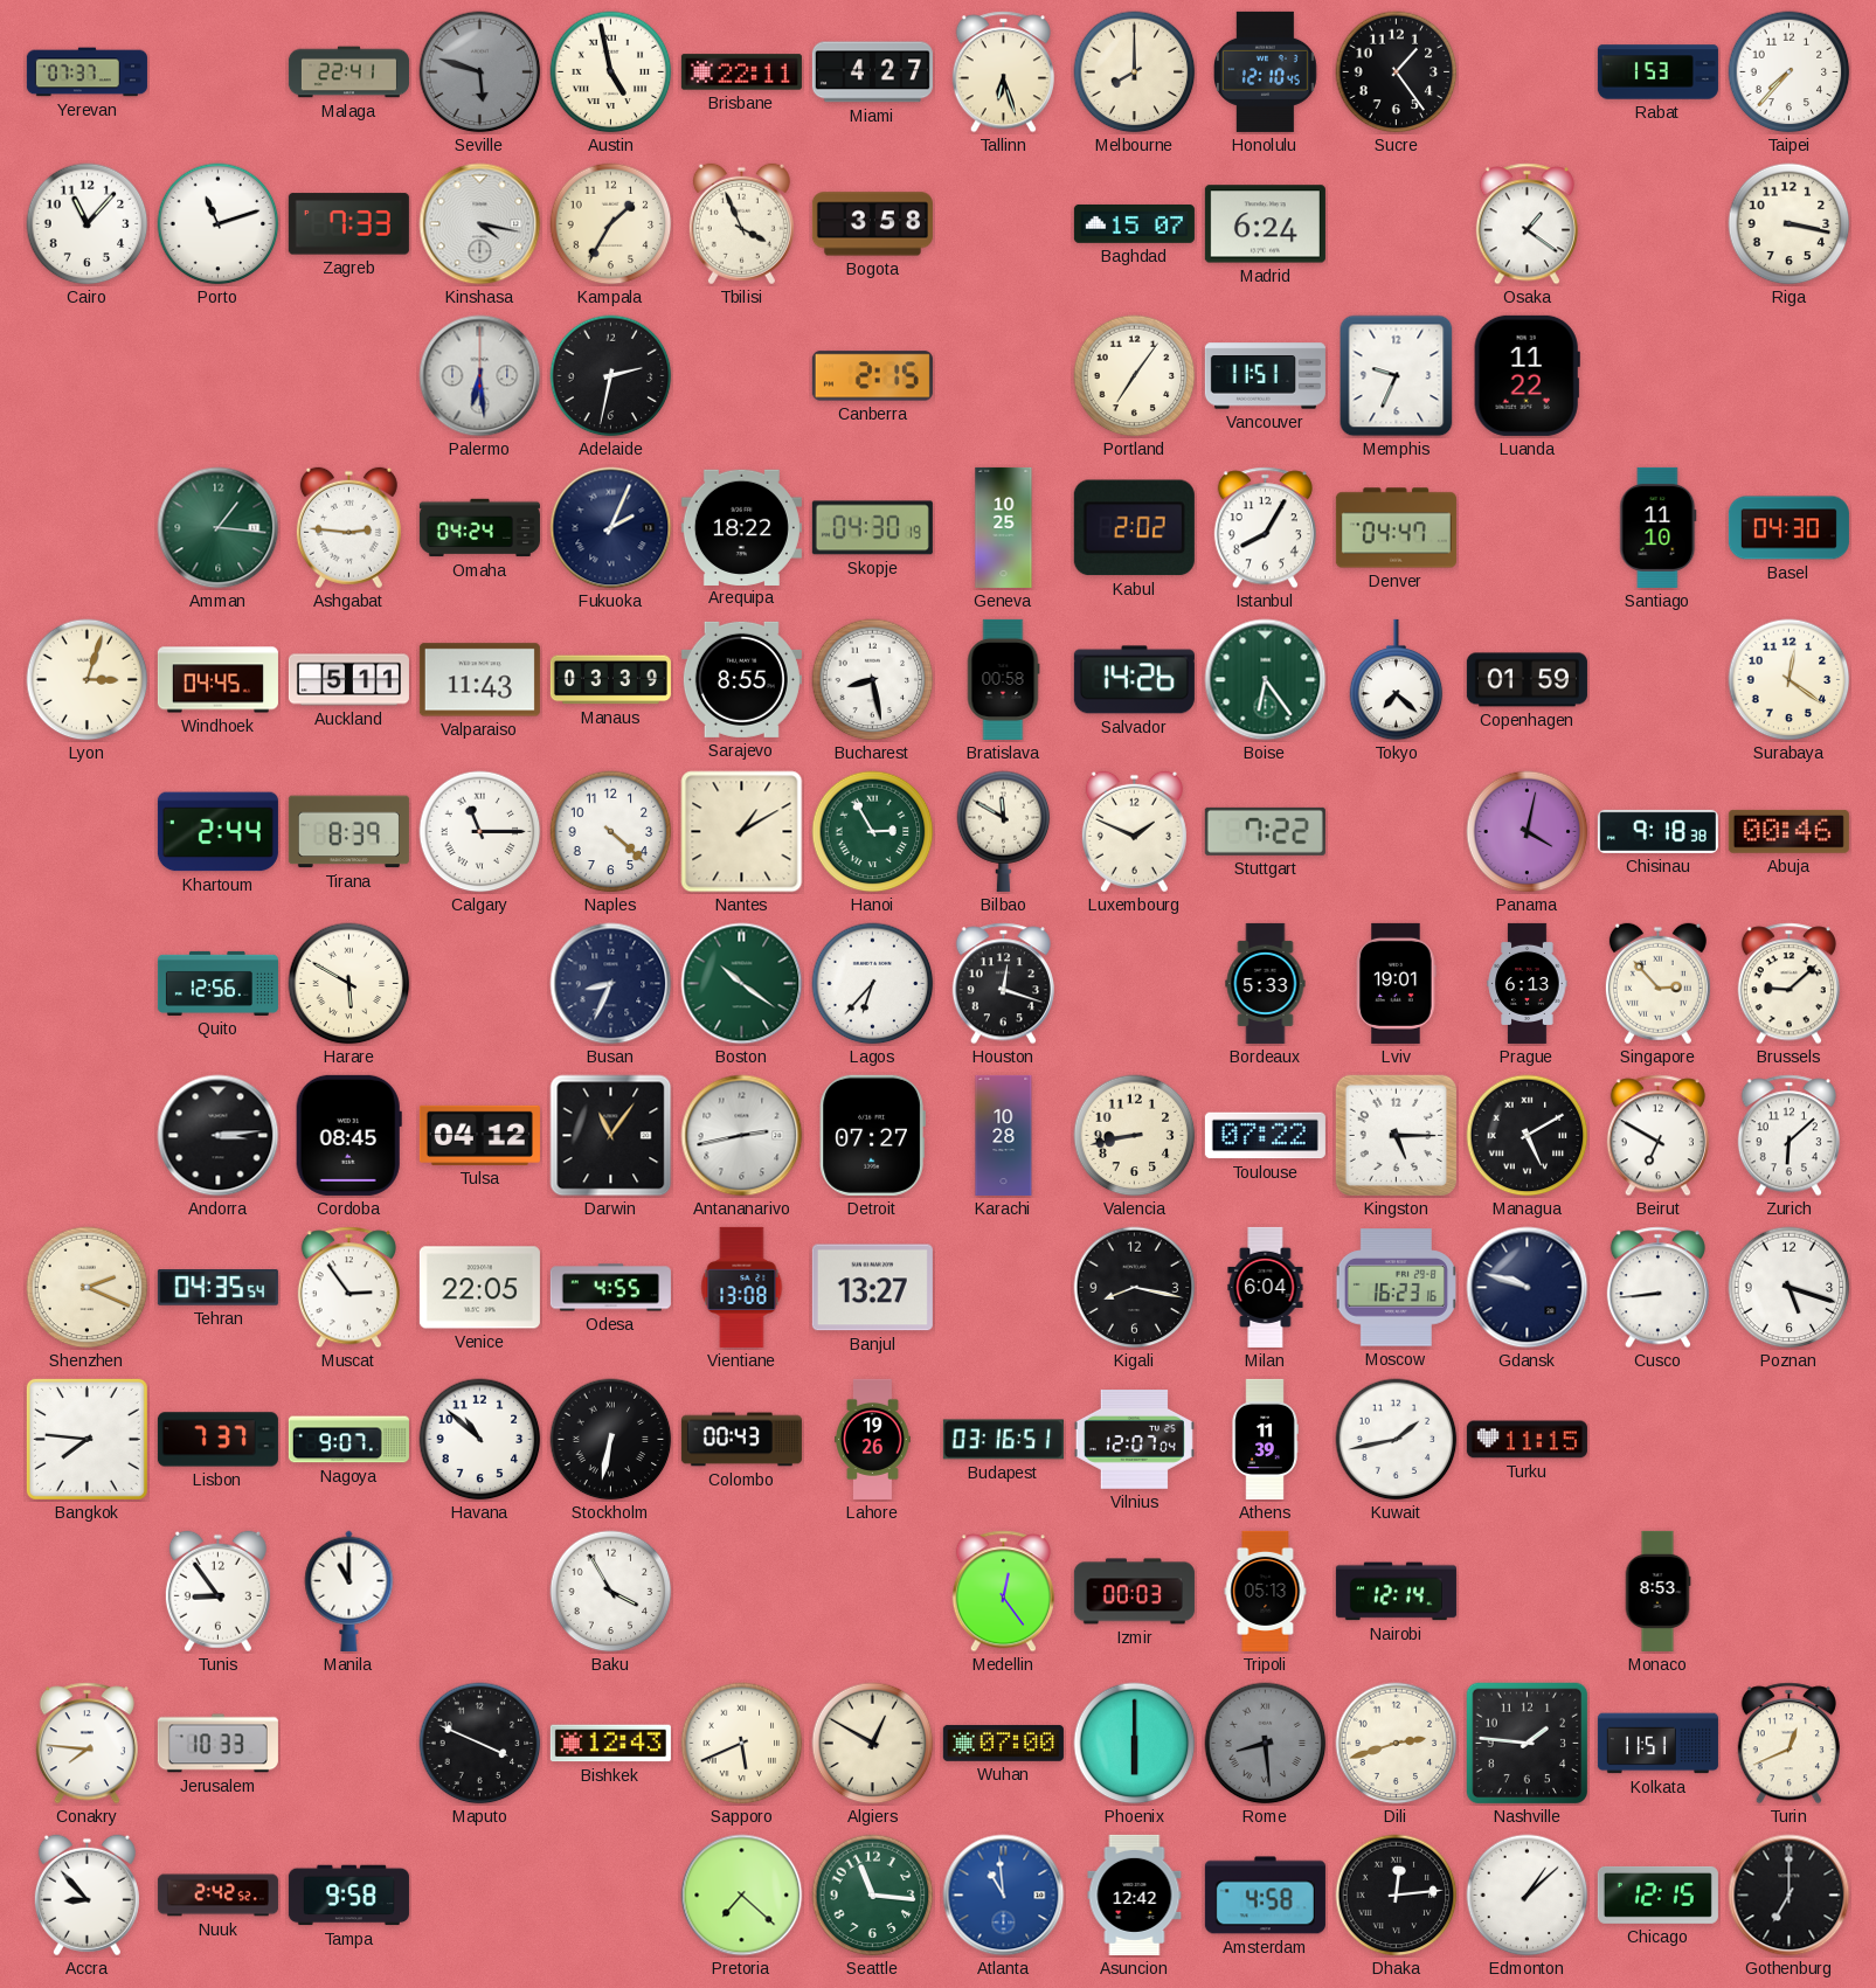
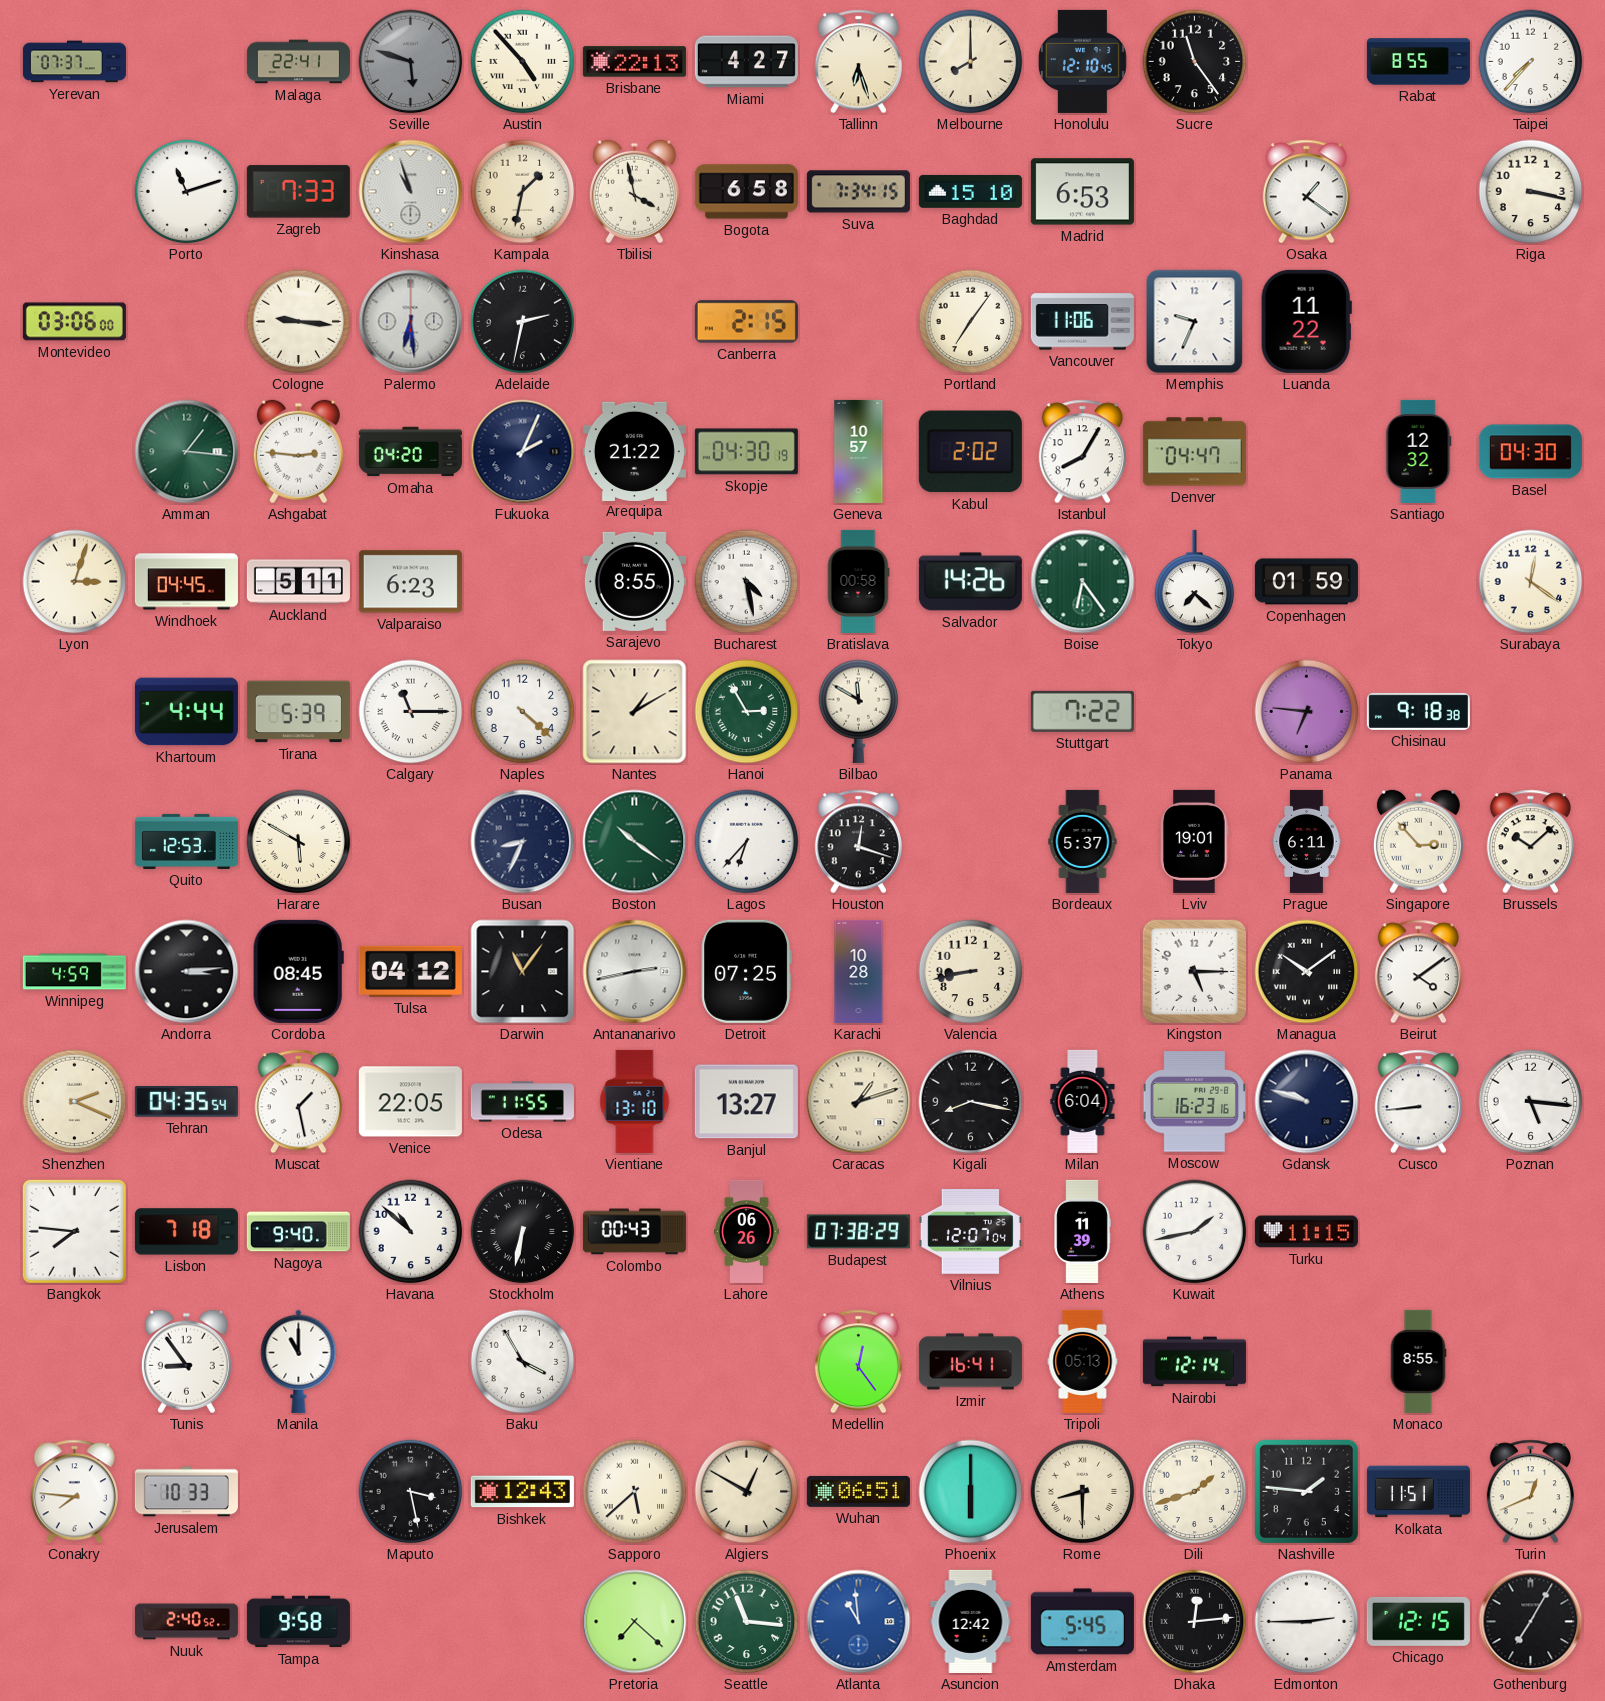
Austin: 4:58 -> 4:53
Brisbane: 22:11 -> 22:13
Sucre: 1:24 -> 11:24
Rabat: 1:53 -> 8:55
Cairo: 11:07 -> none
Kinshasa: 4:17 -> 10:57
Kampala: 1:35 -> 1:32
Tbilisi: 3:56 -> 3:58
Bogota: 3:58 -> 6:58
Suva: none -> 7:34
Baghdad: 15:07 -> 15:10
Madrid: 6:24 -> 6:53
Montevideo: none -> 03:06
Cologne: none -> 9:16
Vancouver: 11:51 -> 11:06
Omaha: 04:24 -> 04:20
Arequipa: 18:22 -> 21:22
Geneva: 10:25 -> 10:57
Santiago: 11:10 -> 12:32
Valparaiso: 11:43 -> 6:23
Manaus: 03:39 -> none
Bucharest: 8:28 -> 4:28
Khartoum: 2:44 -> 4:44
Tirana: 8:39 -> 5:39
Luxembourg: 1:49 -> none
Panama: 4:02 -> 6:46
Abuja: 00:46 -> none
Quito: 12:56 -> 12:53
Bordeaux: 5:33 -> 5:37
Prague: 6:13 -> 6:11
Brussels: 9:08 -> 10:08
Winnipeg: none -> 4:59
Detroit: 07:27 -> 07:25
Toulouse: 07:22 -> none
Managua: 5:10 -> 10:09
Beirut: 6:50 -> 4:09
Zurich: 6:08 -> none
Muscat: 2:54 -> 1:28
Odesa: 4:55 -> 11:55
Vientiane: 13:08 -> 13:10
Caracas: none -> 1:12
Poznan: 5:18 -> 5:16
Lisbon: 7:37 -> 7:18
Nagoya: 9:07 -> 9:40
Lahore: 19:26 -> 06:26
Budapest: 03:16 -> 07:38
Izmir: 00:03 -> 16:41
Monaco: 8:53 -> 8:55
Maputo: 3:49 -> 3:28
Sapporo: 5:41 -> 5:38
Wuhan: 07:00 -> 06:51
Rome: 8:29 -> 8:30
Rome dial: grey -> cream
Dili: 2:42 -> 1:42
Accra: 8:53 -> none
Nuuk: 2:42 -> 2:40
Amsterdam: 4:58 -> 5:45
Edmonton: 1:08 -> 2:45
Gothenburg: 7:00 -> 7:05
